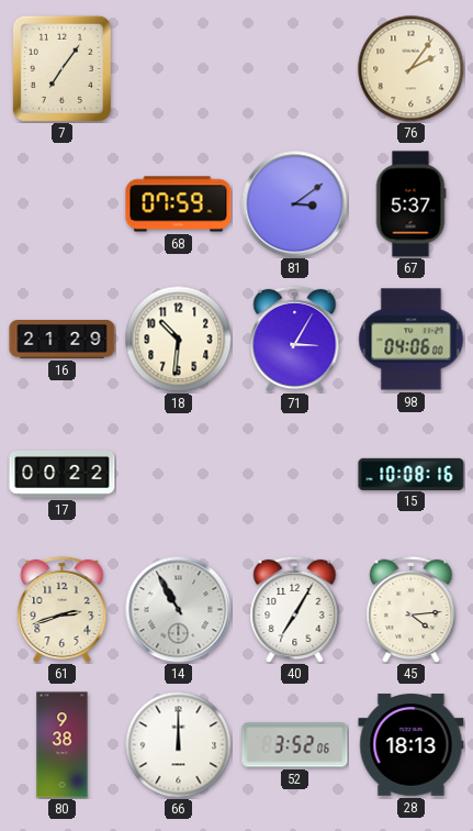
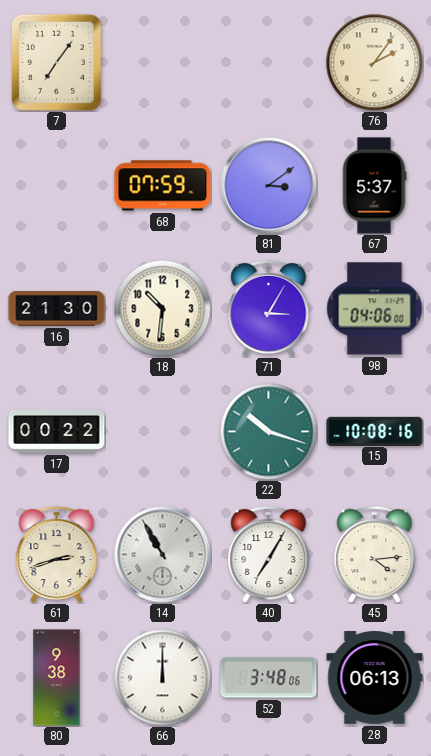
16: 21:29 -> 21:30
22: none -> 10:18
52: 3:52 -> 3:48
28: 18:13 -> 06:13
